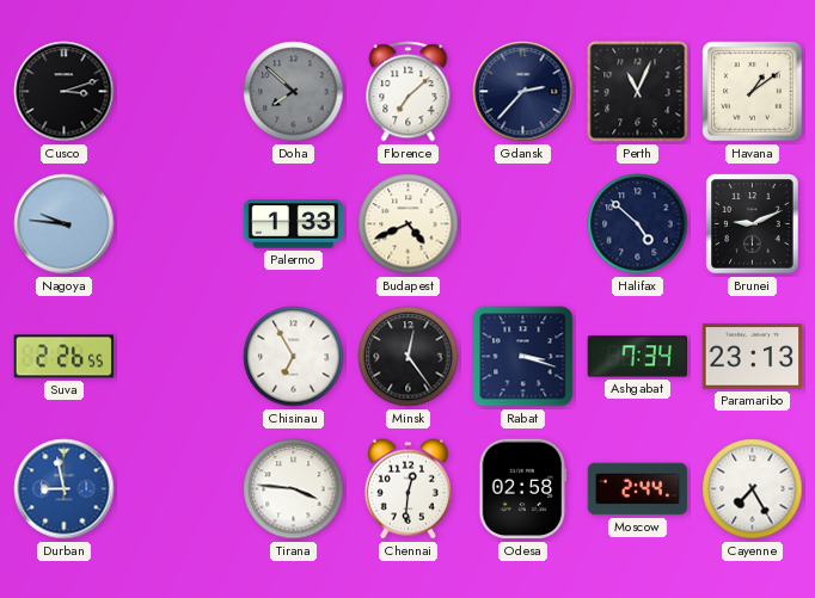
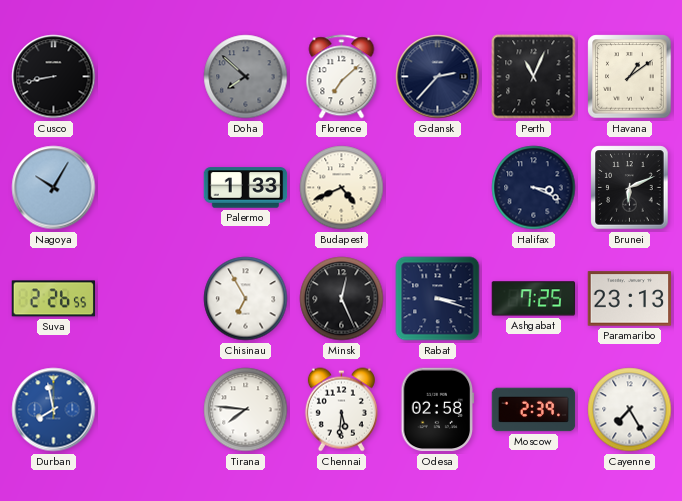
Cusco: 3:12 -> 8:43
Nagoya: 9:46 -> 10:05
Halifax: 4:52 -> 3:19
Brunei: 9:11 -> 6:11
Minsk: 12:24 -> 12:26
Ashgabat: 7:34 -> 7:25
Durban: 8:58 -> 7:58
Tirana: 3:46 -> 7:46
Chennai: 12:31 -> 5:31
Moscow: 2:44 -> 2:39
